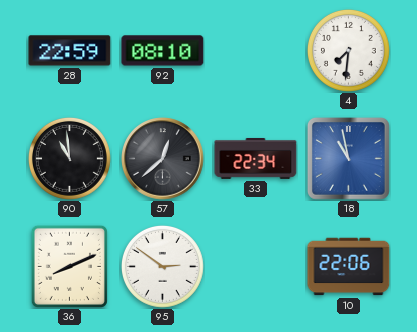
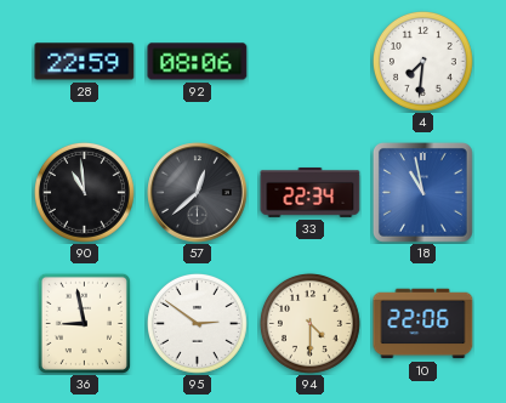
92: 08:10 -> 08:06
36: 8:11 -> 8:58
94: none -> 4:30
